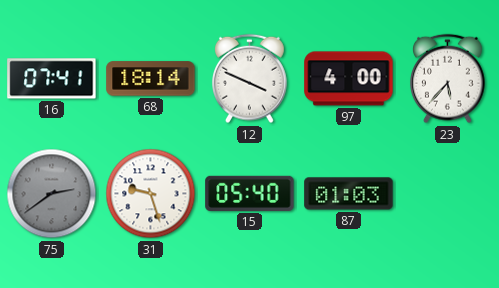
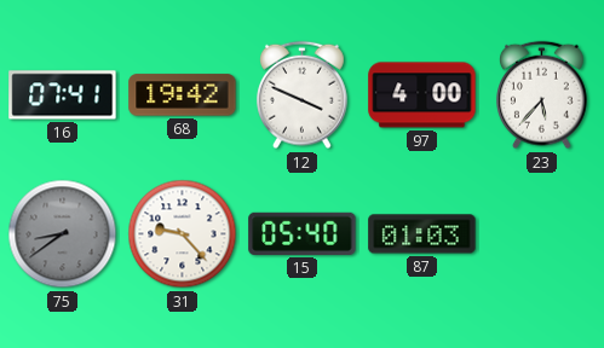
68: 18:14 -> 19:42
75: 2:39 -> 8:39
31: 9:27 -> 9:23
